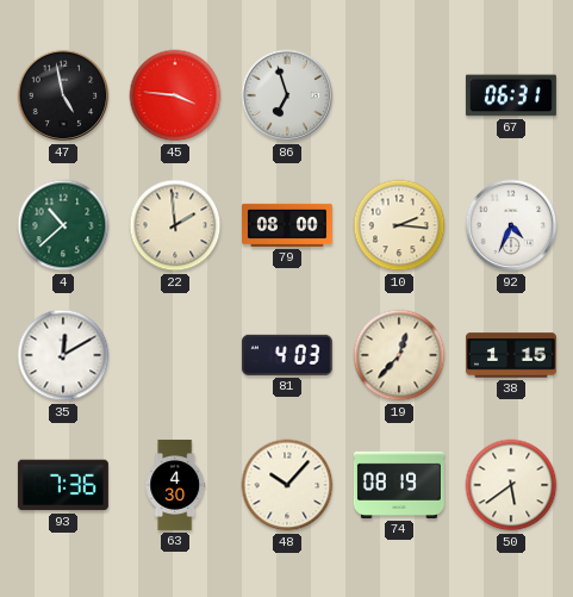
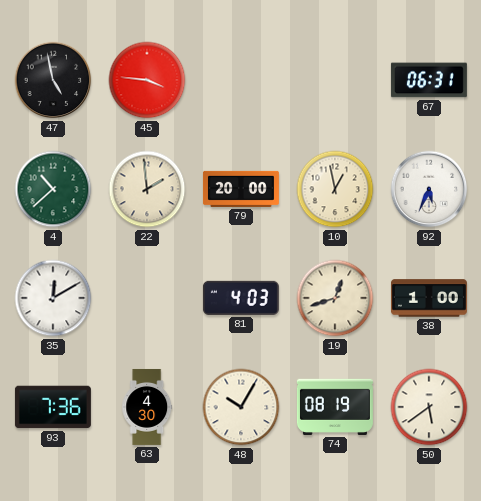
86: 6:57 -> none
79: 08:00 -> 20:00
10: 2:16 -> 12:58
92: 4:34 -> 5:34
19: 12:37 -> 12:42
38: 1:15 -> 1:00
48: 10:07 -> 10:05
